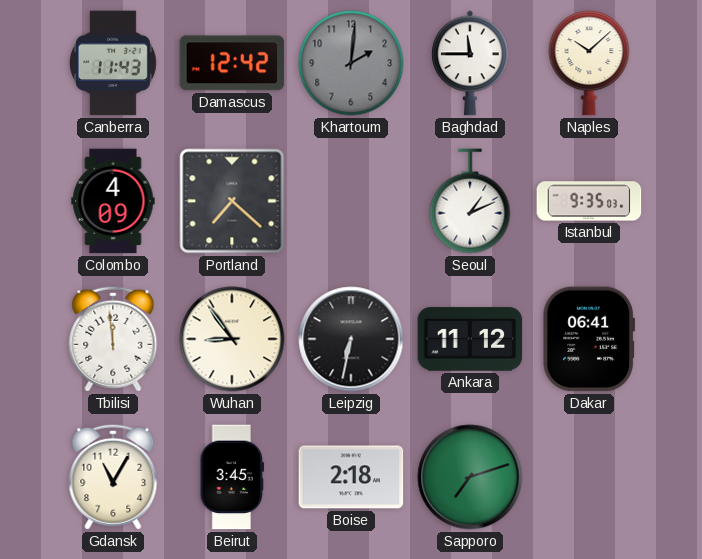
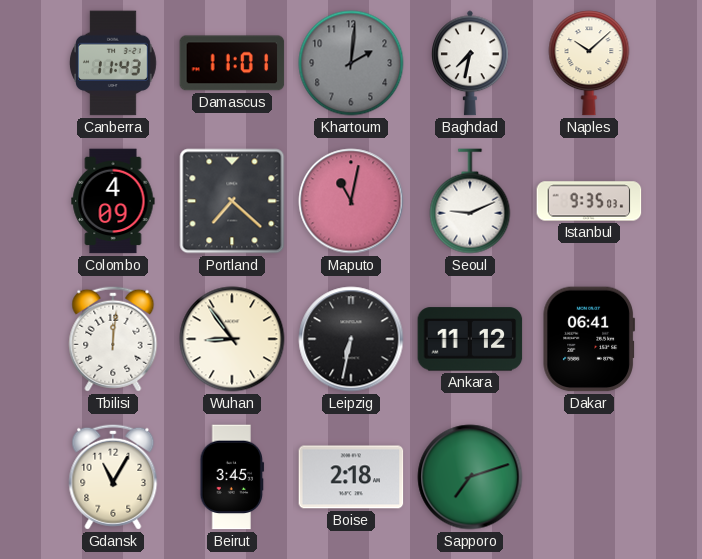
Damascus: 12:42 -> 11:01
Baghdad: 11:45 -> 7:32
Maputo: none -> 11:02
Seoul: 1:11 -> 9:11
Tbilisi: 11:59 -> 12:01
